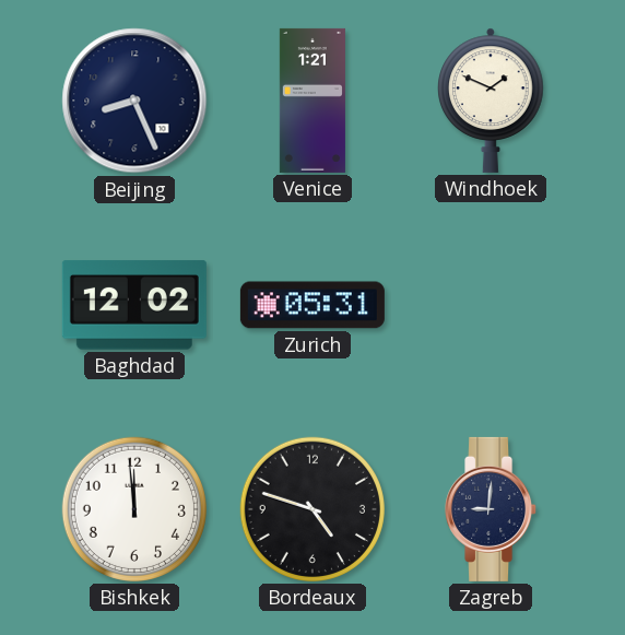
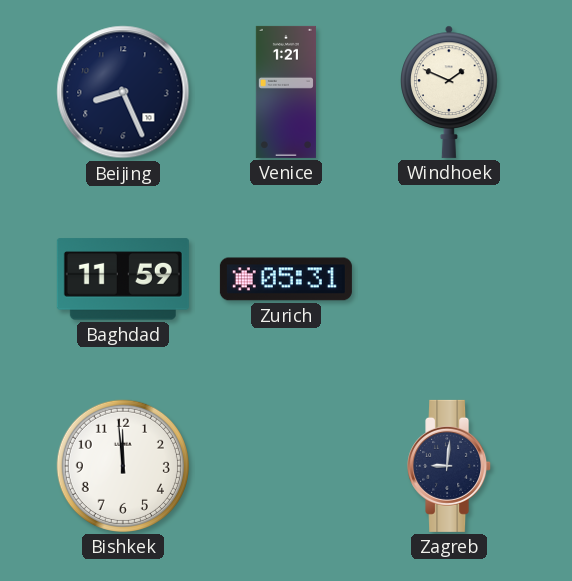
Baghdad: 12:02 -> 11:59
Bordeaux: 4:48 -> none
